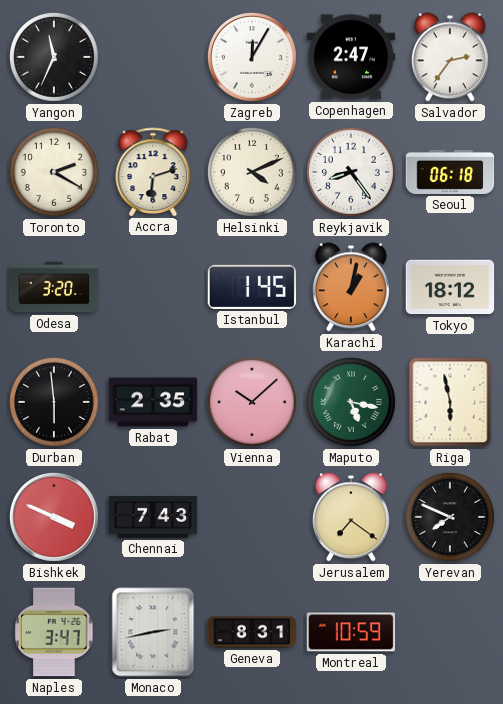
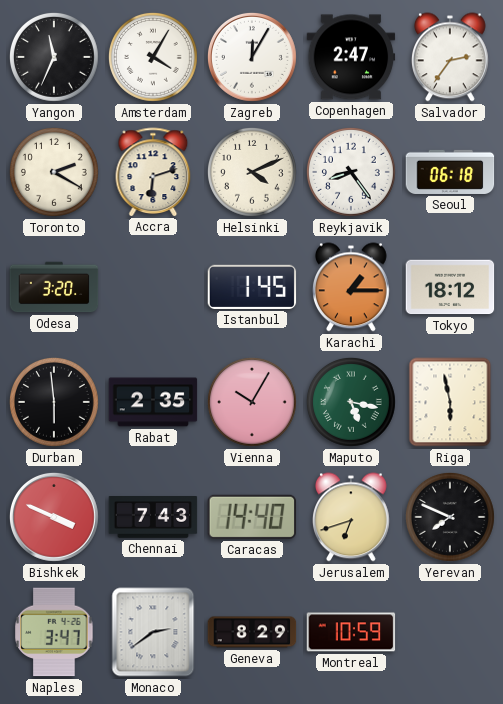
Amsterdam: none -> 4:05
Karachi: 1:02 -> 1:15
Vienna: 10:08 -> 10:05
Caracas: none -> 14:40
Jerusalem: 7:21 -> 6:42
Monaco: 2:43 -> 2:39
Geneva: 8:31 -> 8:29
